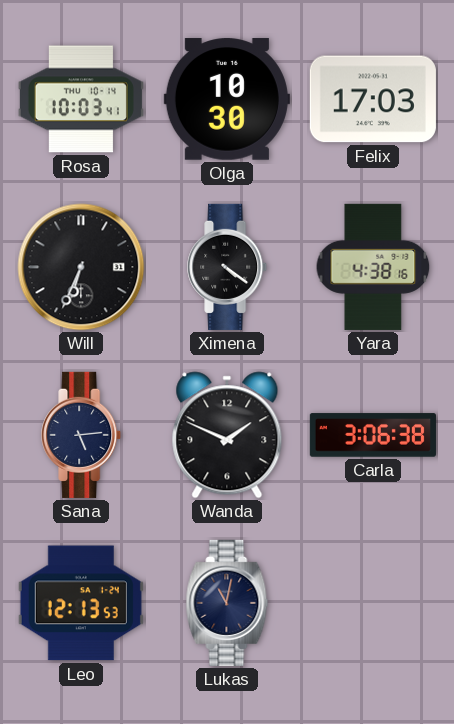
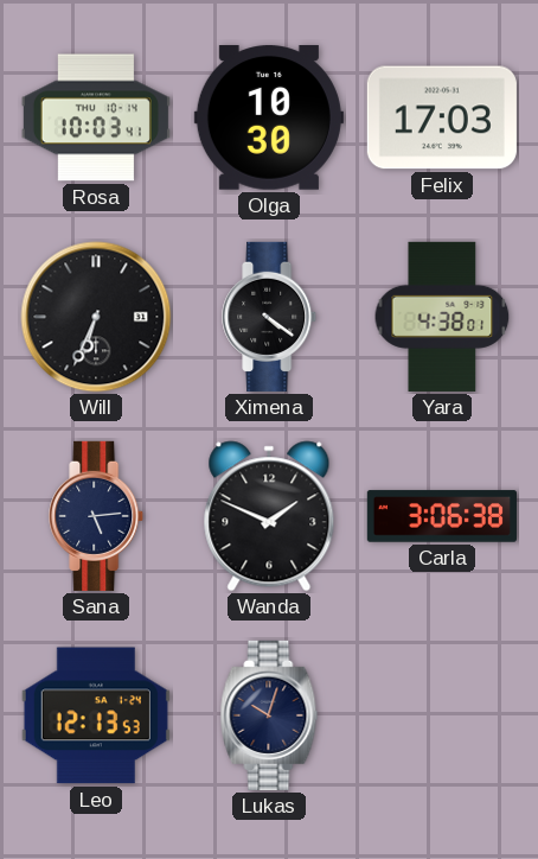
Yara: 4:38:16 -> 4:38:01
Lukas: 11:02 -> 10:03
